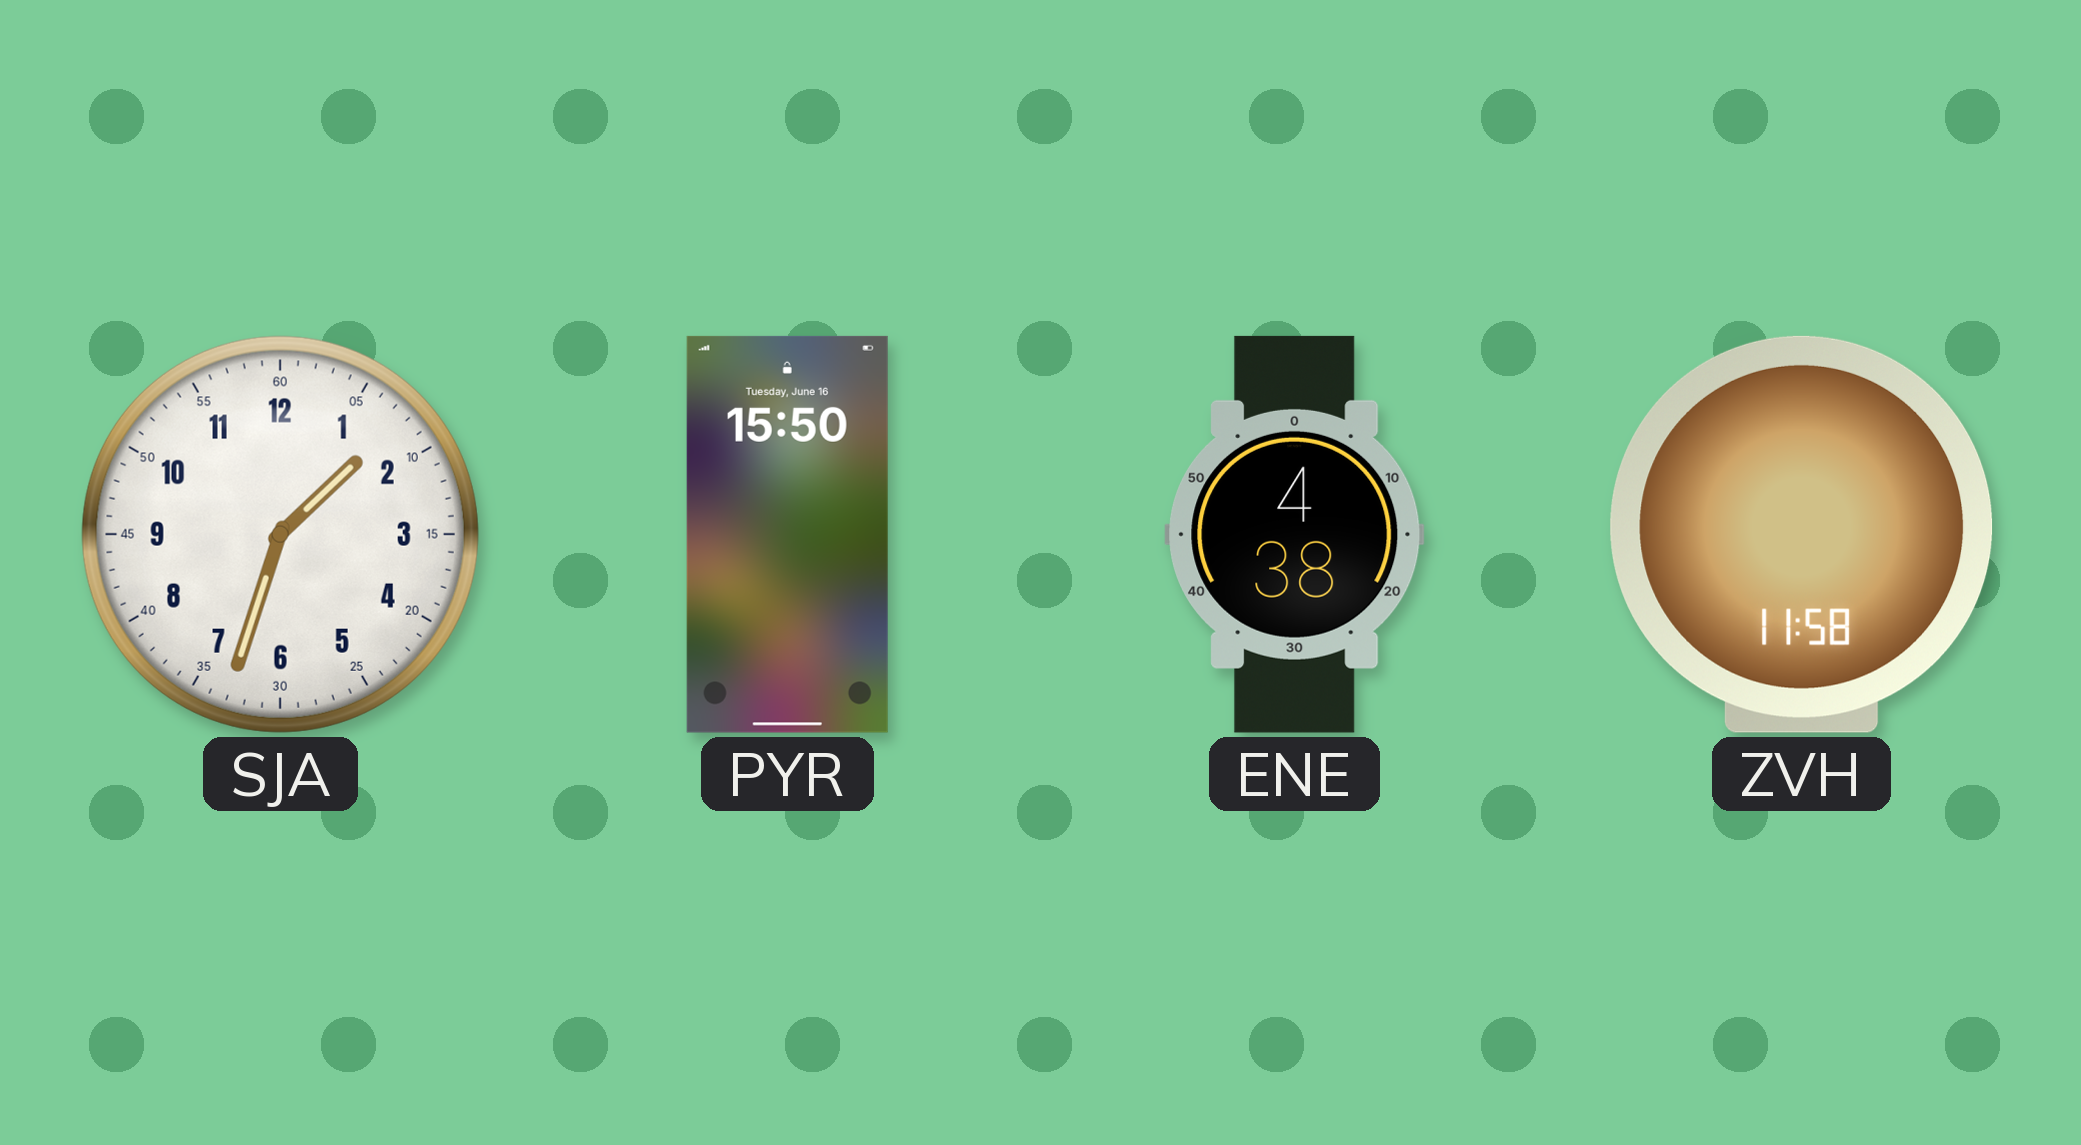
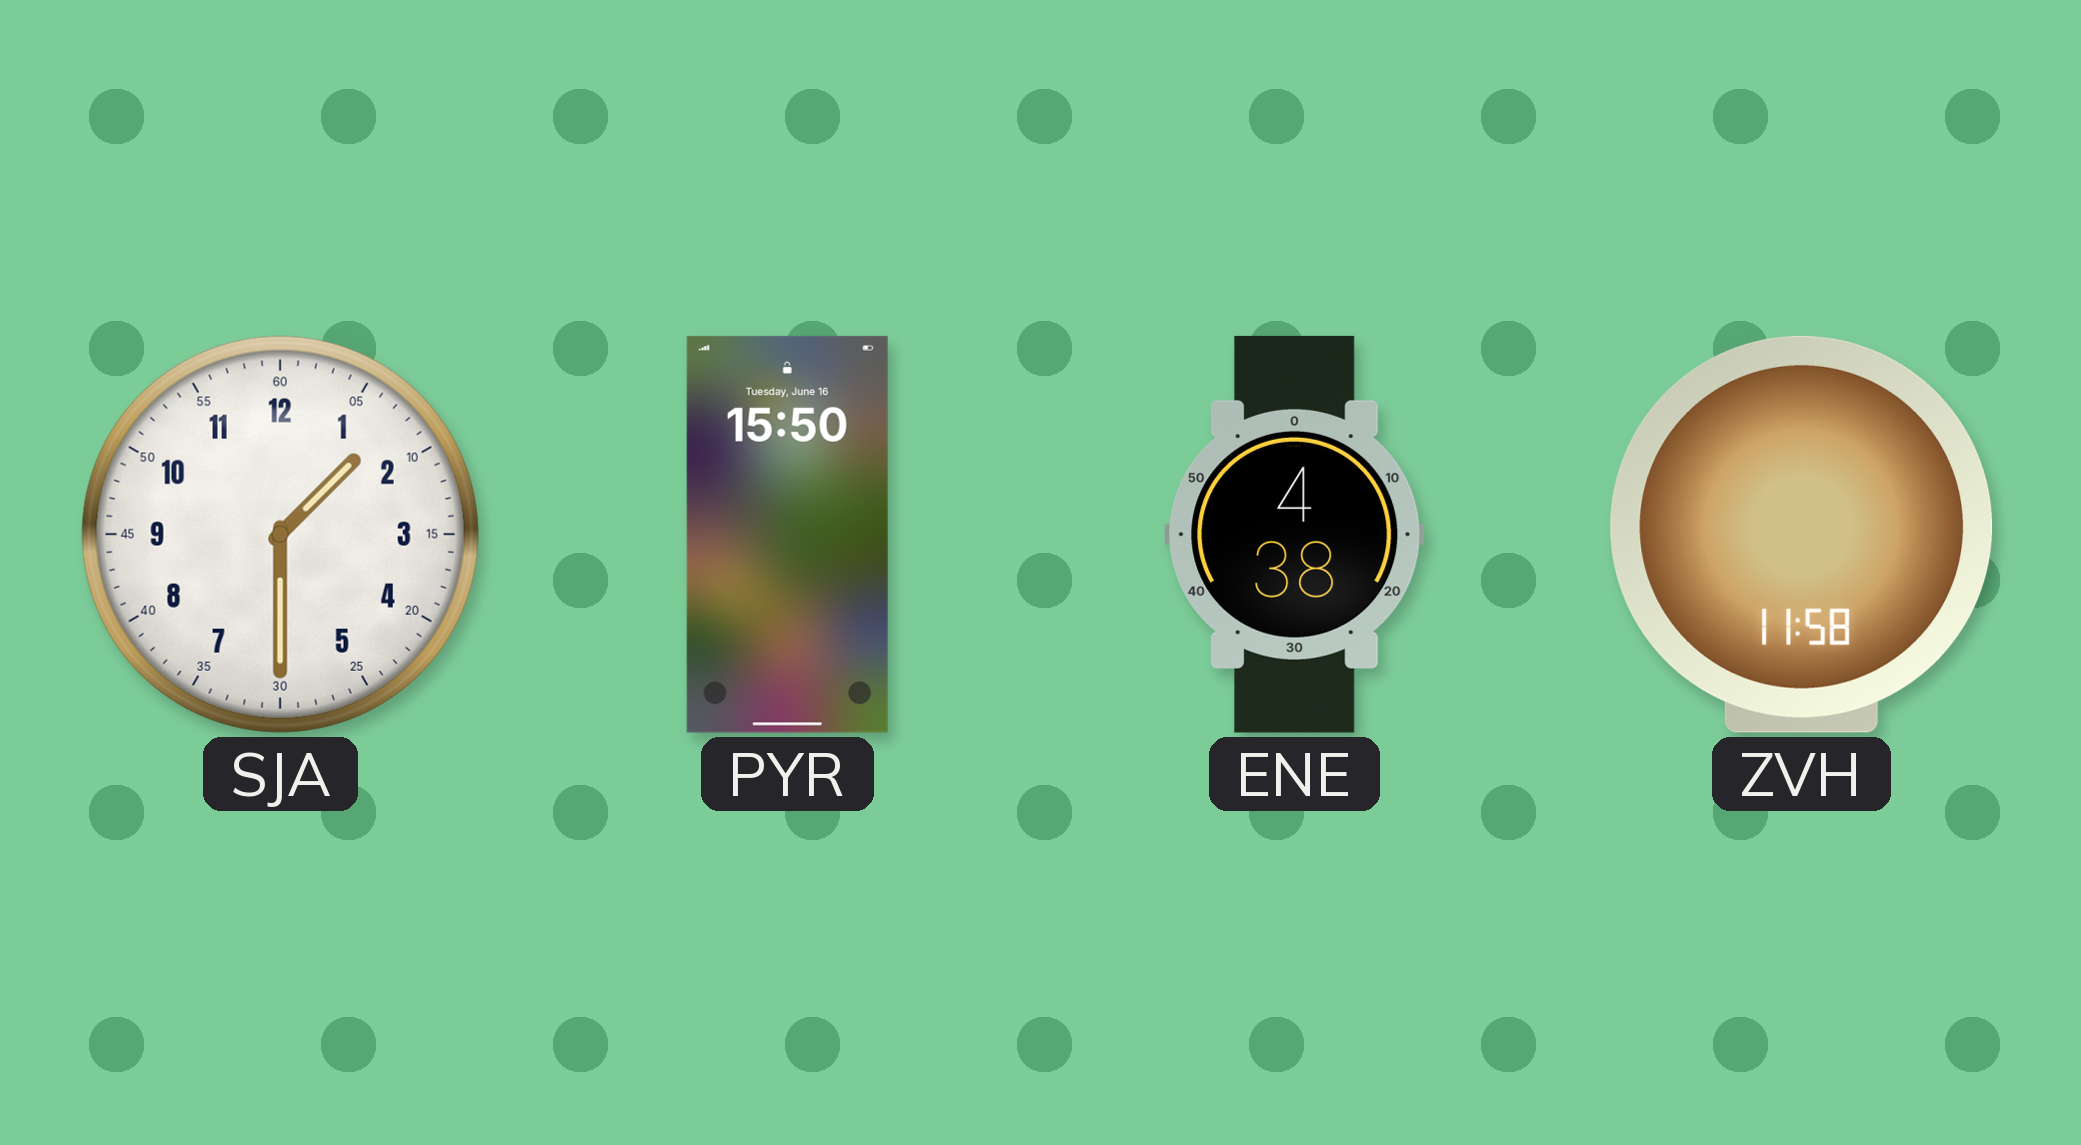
SJA: 1:33 -> 1:30
